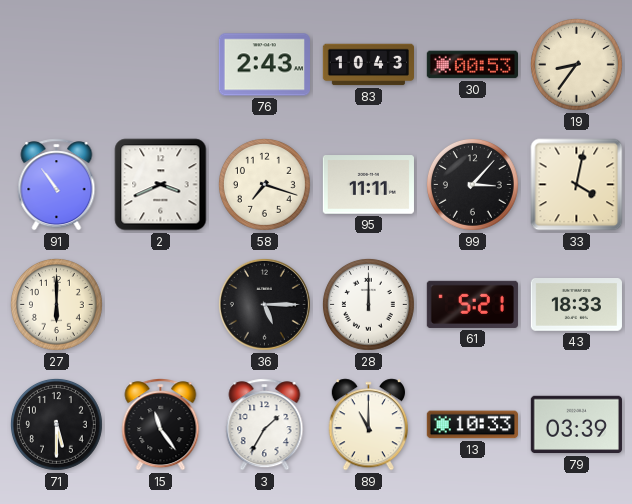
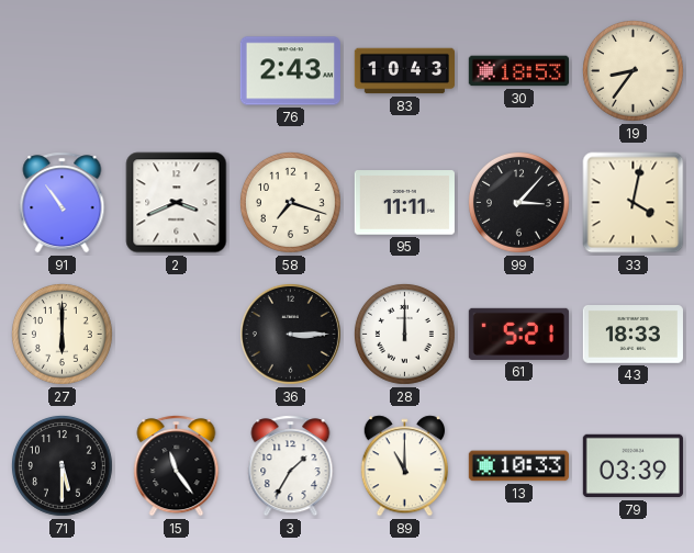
30: 00:53 -> 18:53
36: 5:15 -> 3:15
